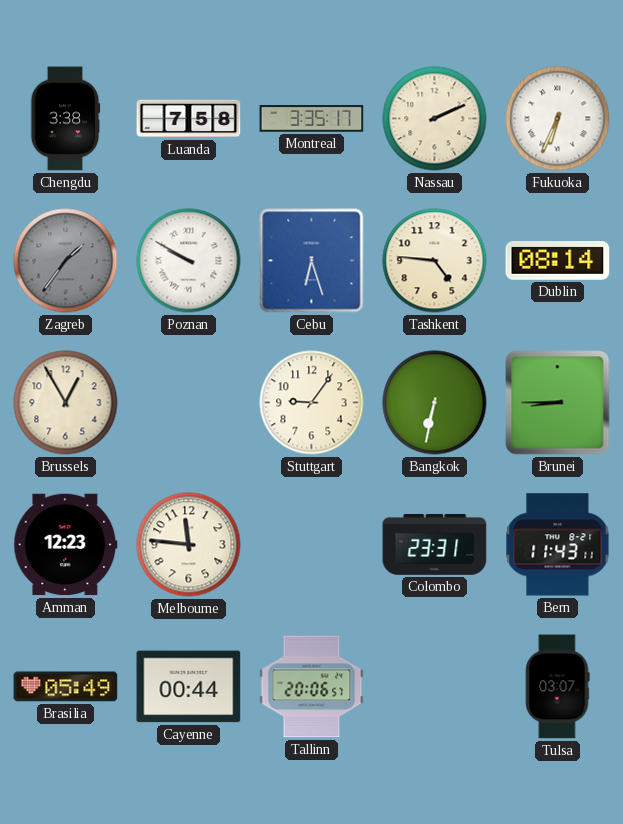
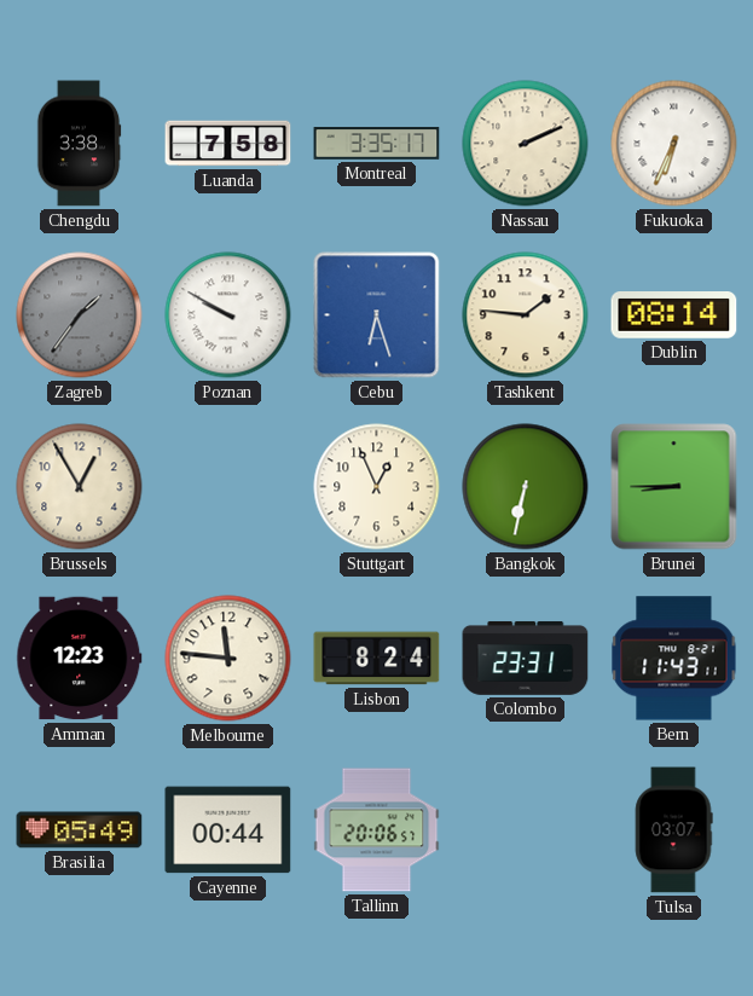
Tashkent: 4:46 -> 1:46
Stuttgart: 9:06 -> 12:56
Lisbon: none -> 8:24
